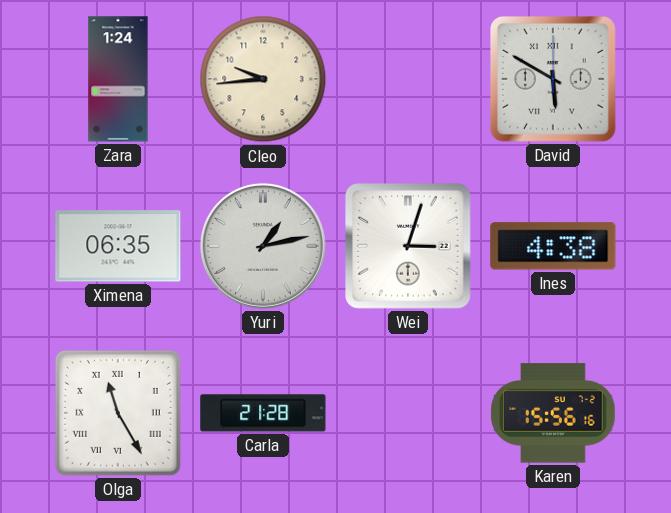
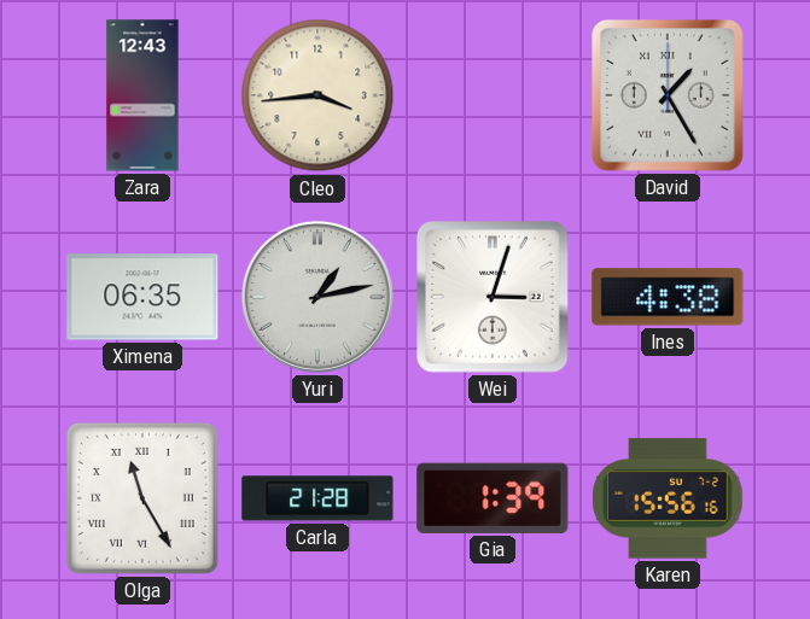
Zara: 1:24 -> 12:43
Cleo: 9:44 -> 3:44
David: 5:50 -> 1:25
Gia: none -> 1:39
